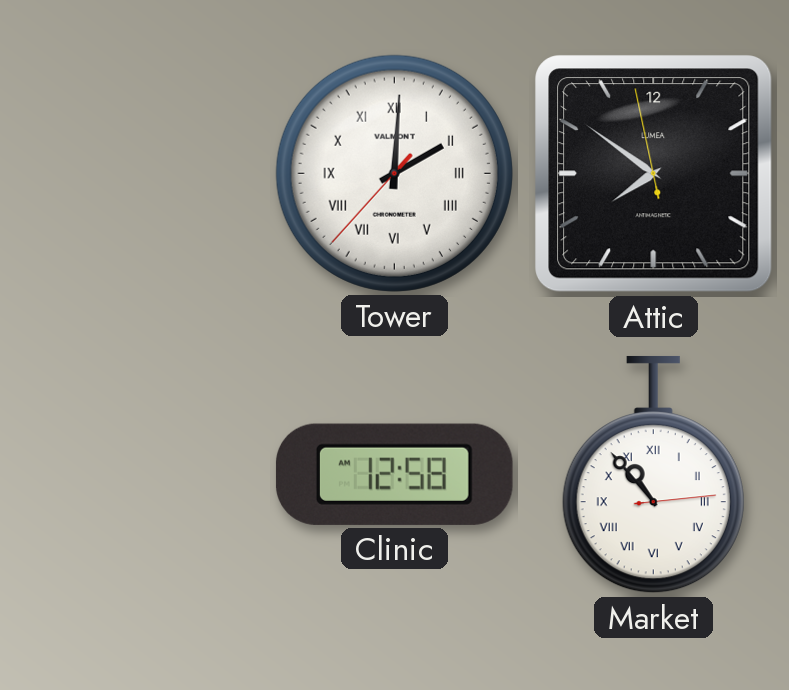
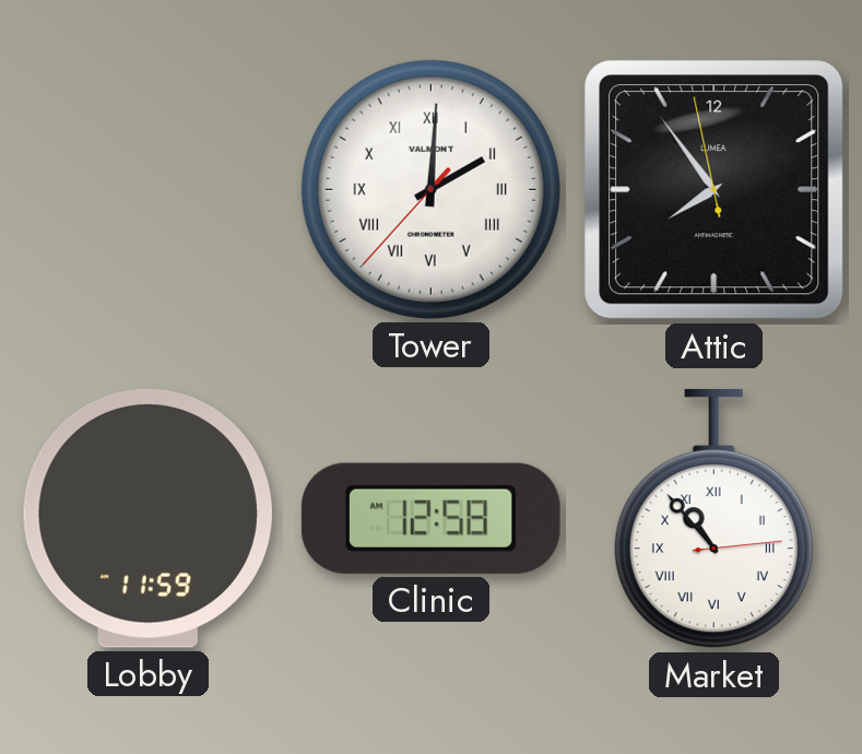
Attic: 7:50 -> 7:53
Lobby: none -> 11:59
